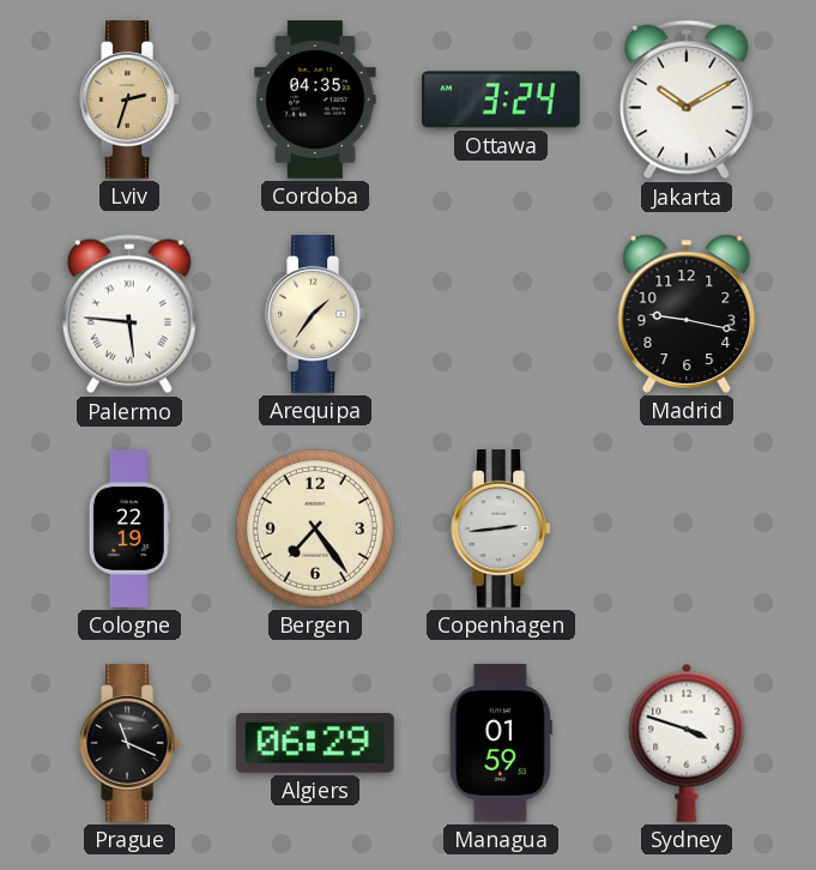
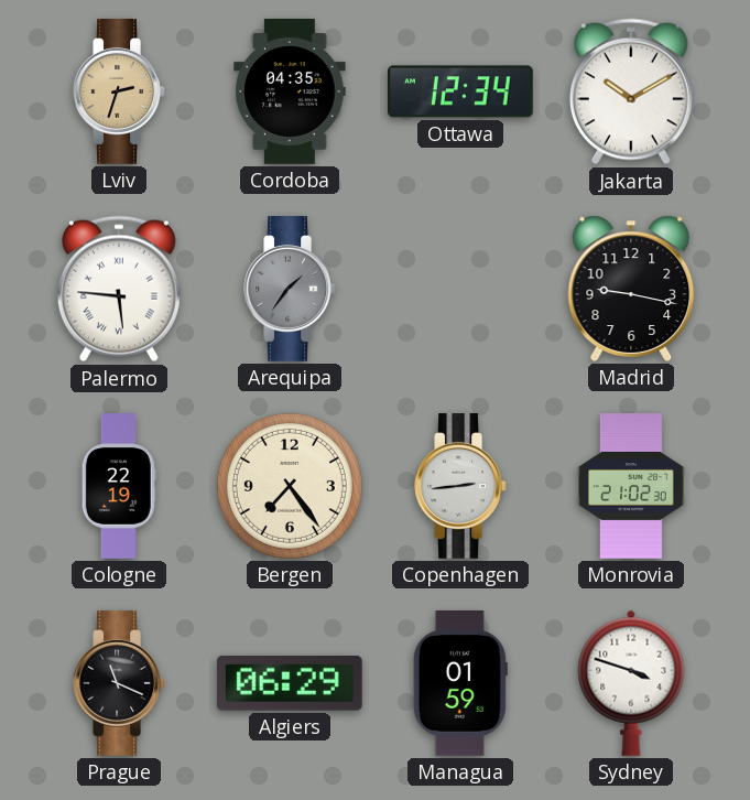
Ottawa: 3:24 -> 12:34
Arequipa dial: cream -> grey
Monrovia: none -> 21:02
